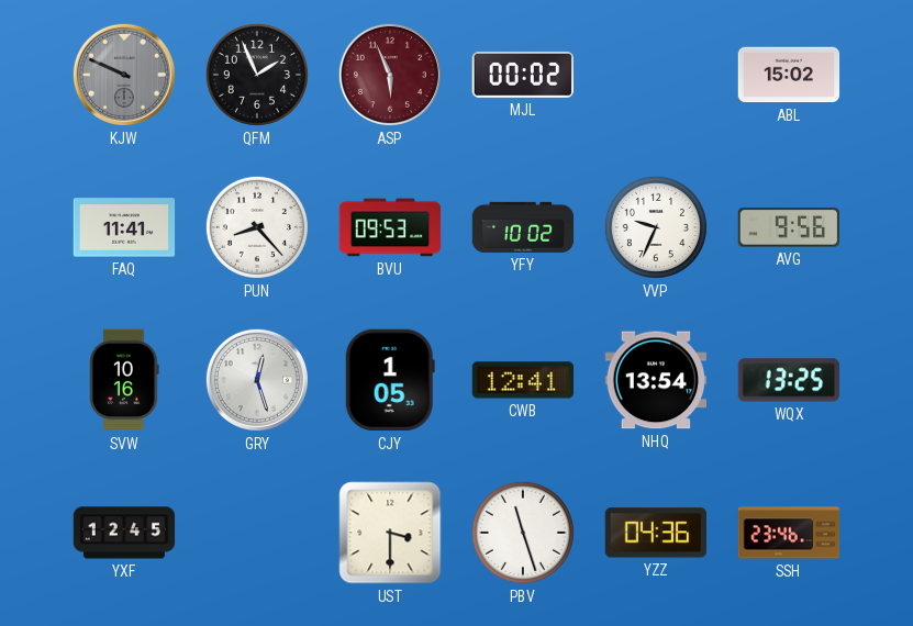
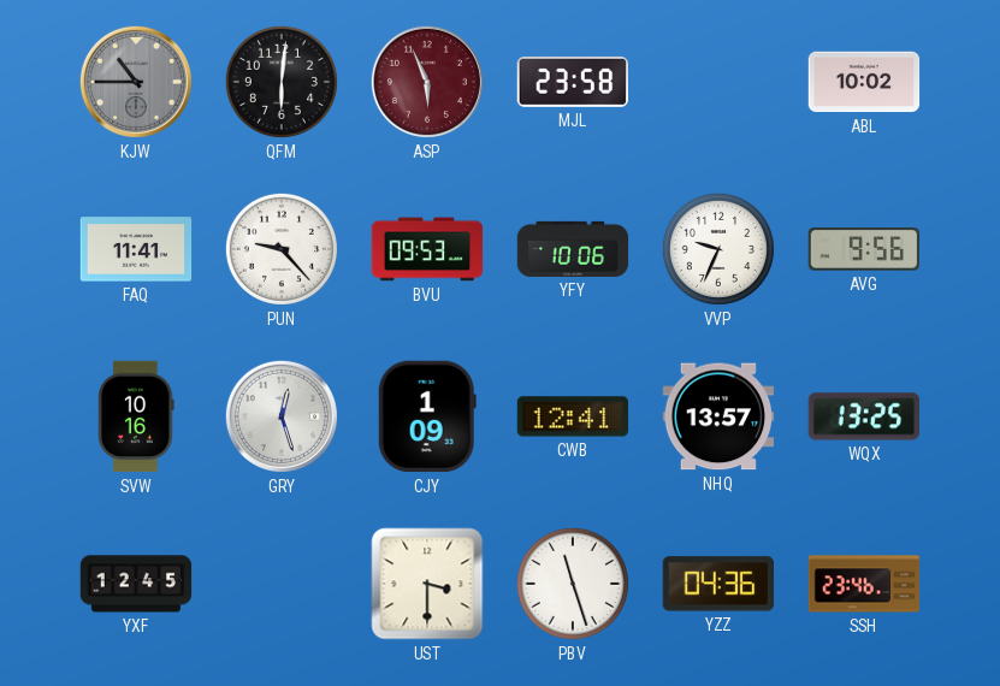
KJW: 9:49 -> 10:45
QFM: 1:56 -> 6:01
MJL: 00:02 -> 23:58
ABL: 15:02 -> 10:02
PUN: 8:23 -> 9:23
YFY: 10:02 -> 10:06
CJY: 1:05 -> 1:09
NHQ: 13:54 -> 13:57
